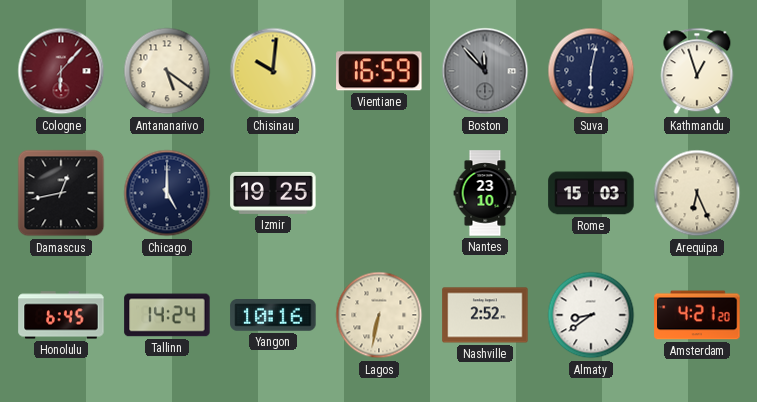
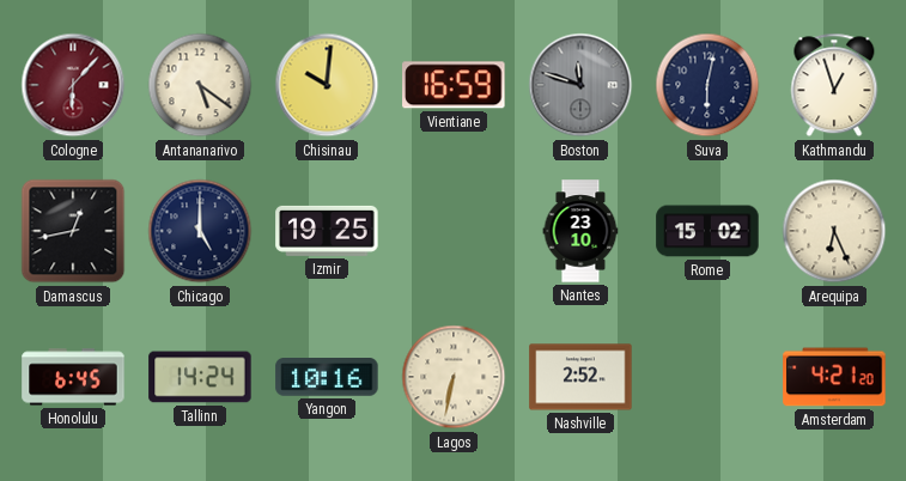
Boston: 11:53 -> 11:48
Rome: 15:03 -> 15:02
Almaty: 8:39 -> none
